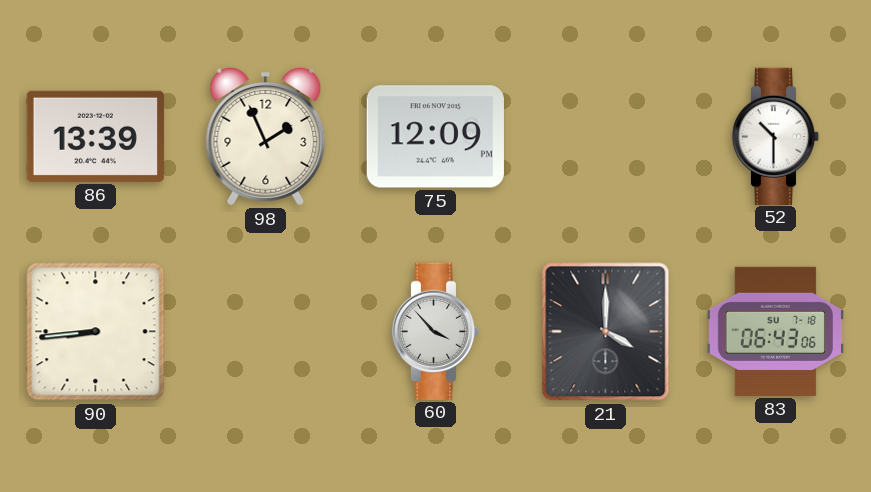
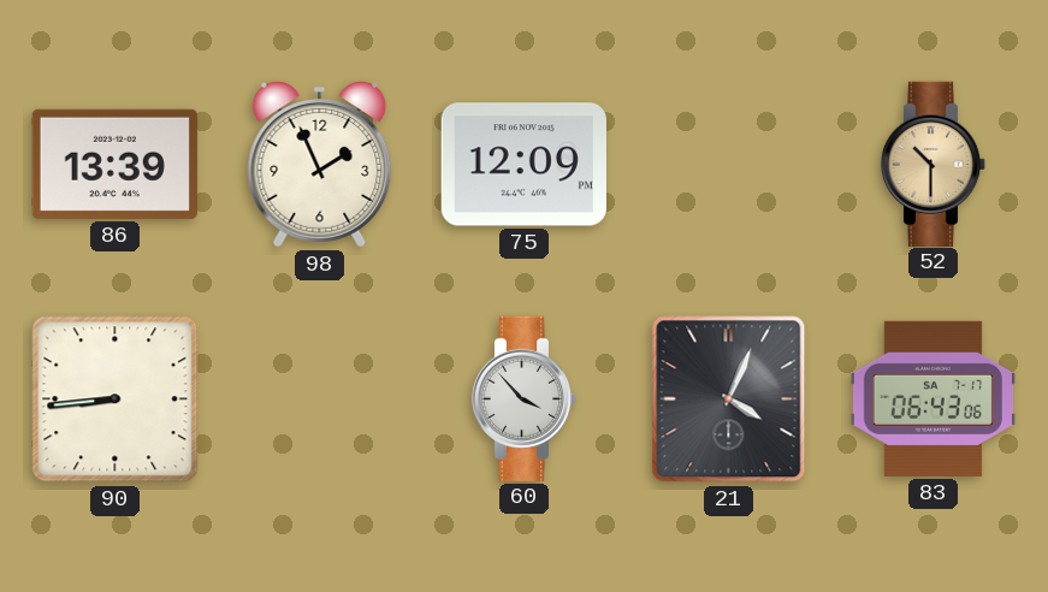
52 dial: white -> champagne
21: 4:00 -> 4:04
83 date: SU 7-18 -> SA 7-17
